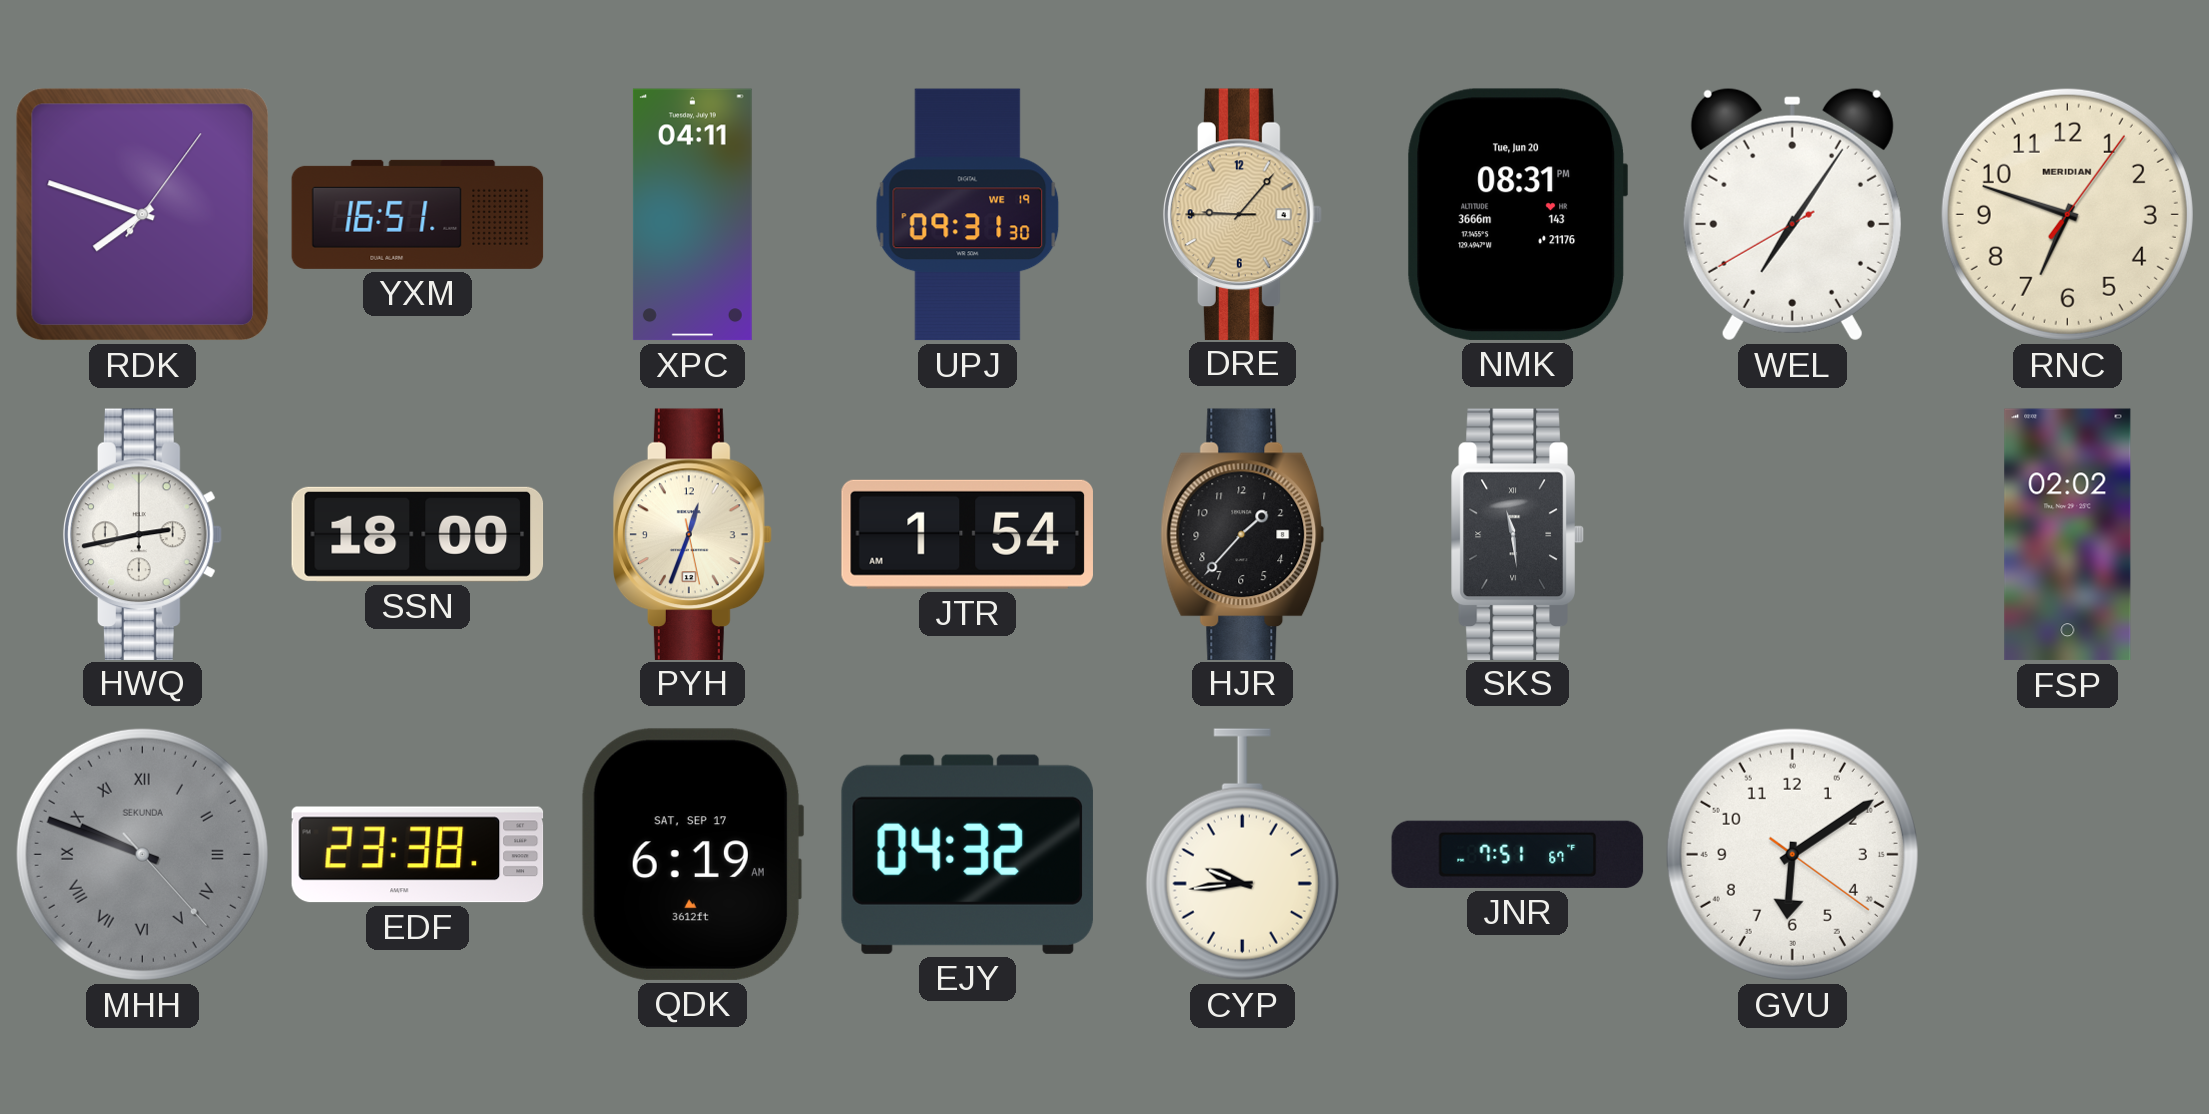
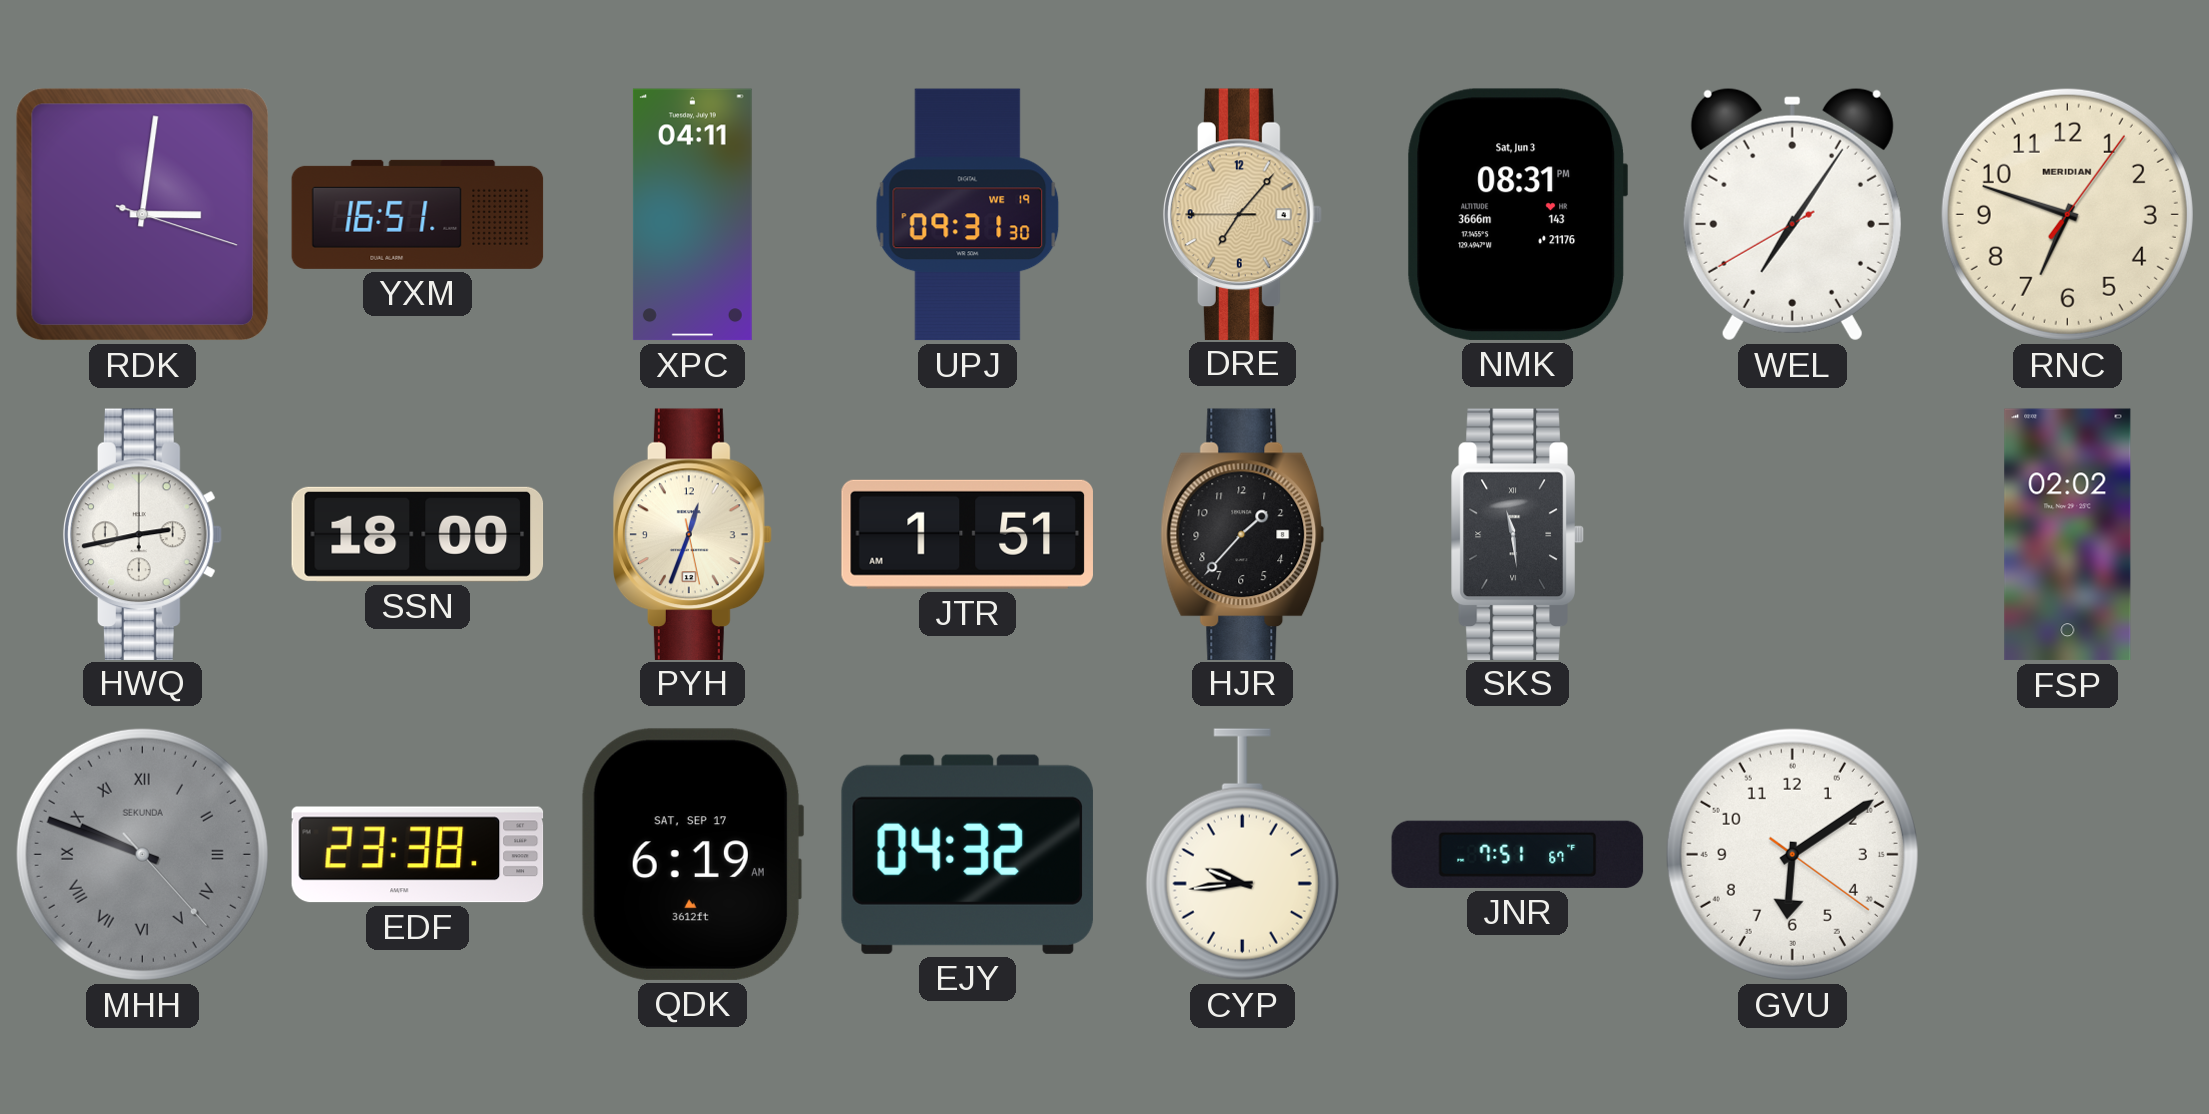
RDK: 7:48 -> 3:01
DRE: 9:06 -> 7:06
NMK date: Tue, Jun 20 -> Sat, Jun 3
JTR: 1:54 -> 1:51
